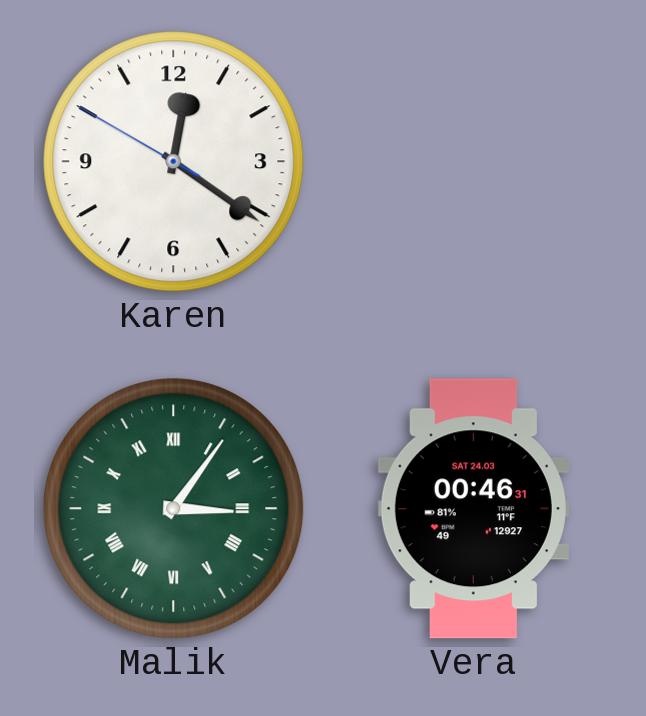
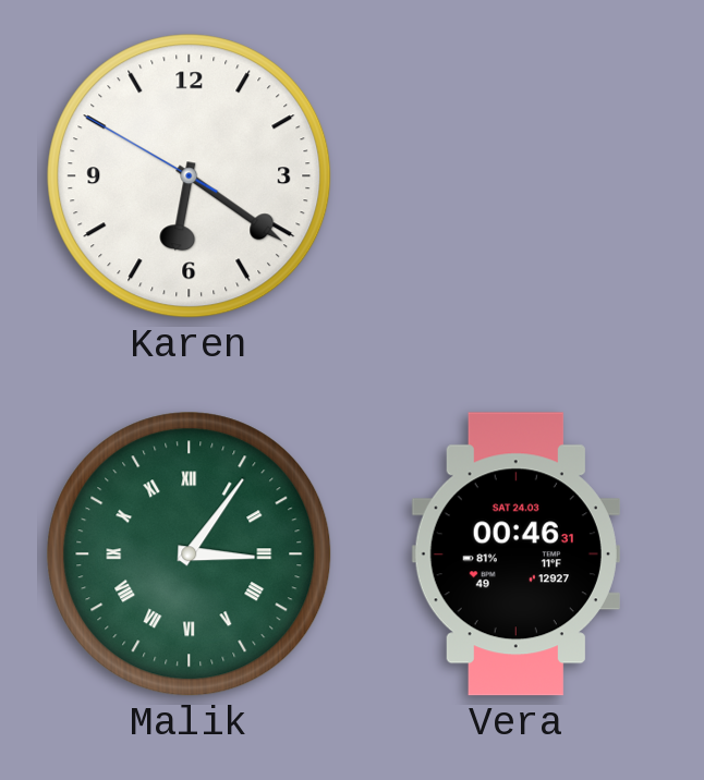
Karen: 12:20 -> 6:20
